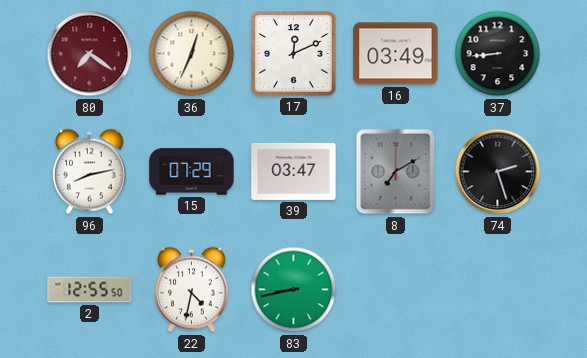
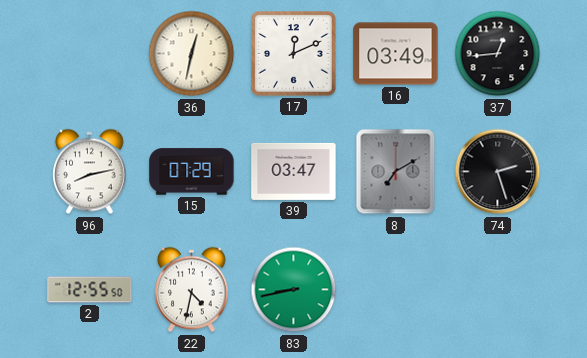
80: 7:21 -> none
36: 12:34 -> 12:32
37: 8:44 -> 12:44
